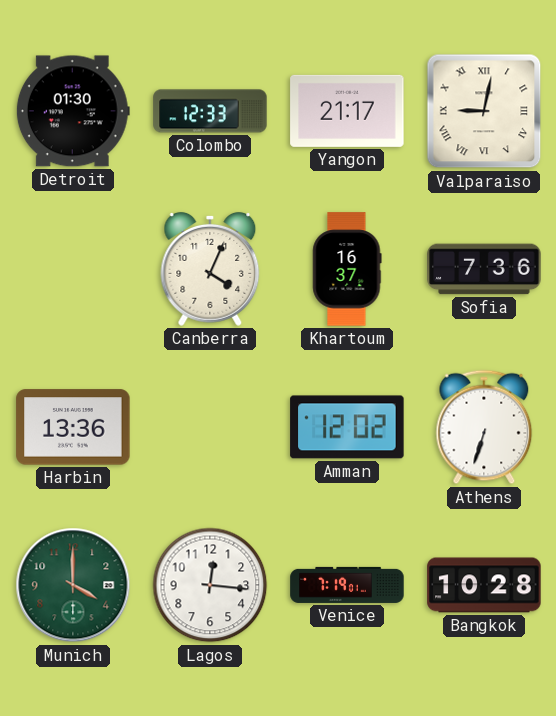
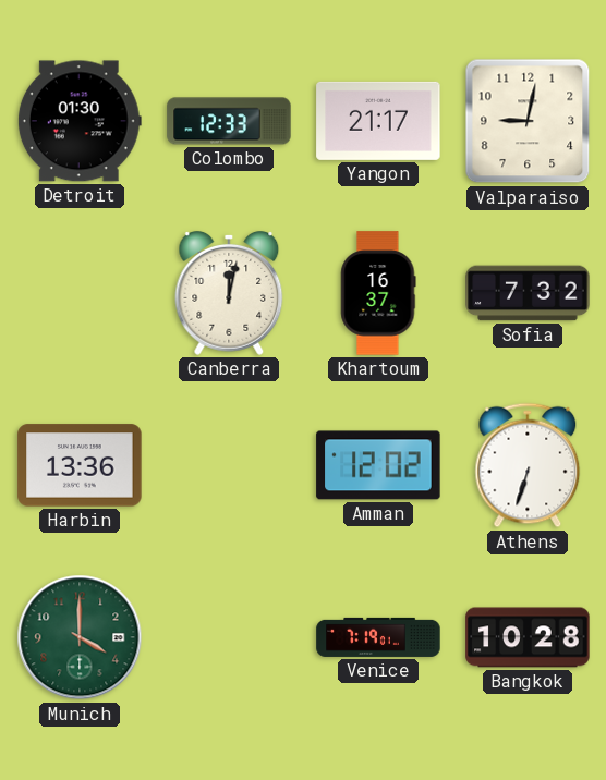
Valparaiso numerals: Roman -> Arabic
Canberra: 4:04 -> 12:02
Sofia: 7:36 -> 7:32
Lagos: 12:16 -> none
